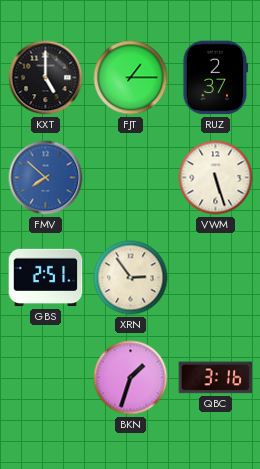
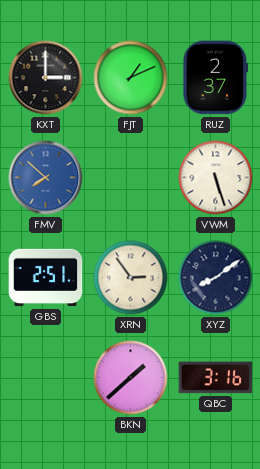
KXT: 5:00 -> 3:00
FJT: 1:15 -> 1:11
XYZ: none -> 8:09
BKN: 1:33 -> 1:38
